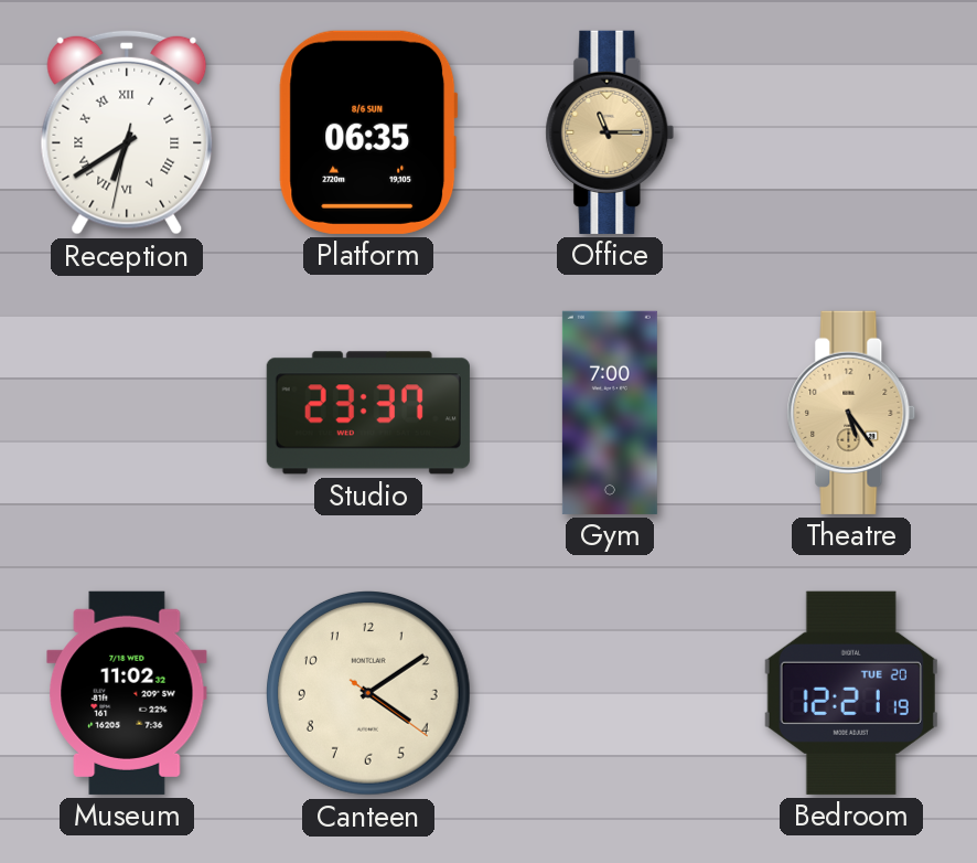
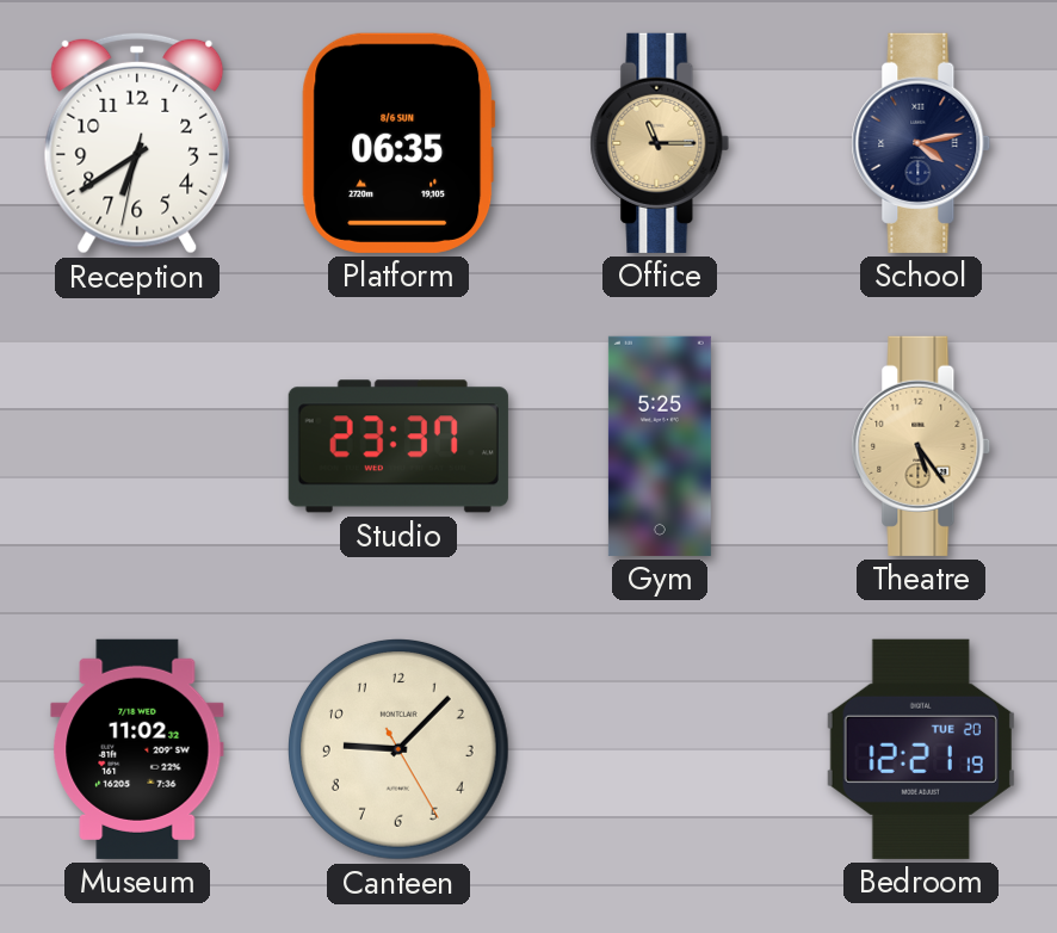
Reception numerals: Roman -> Arabic
School: none -> 4:13
Gym: 7:00 -> 5:25
Canteen: 4:09 -> 9:07
